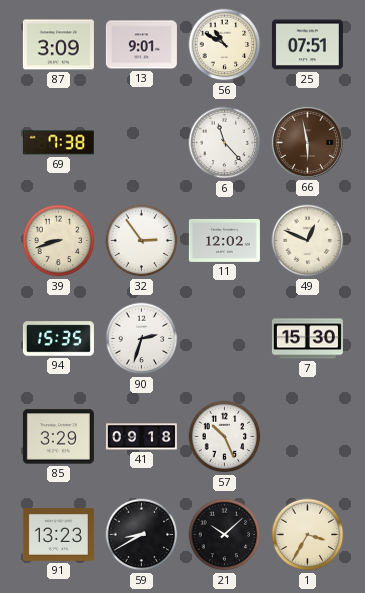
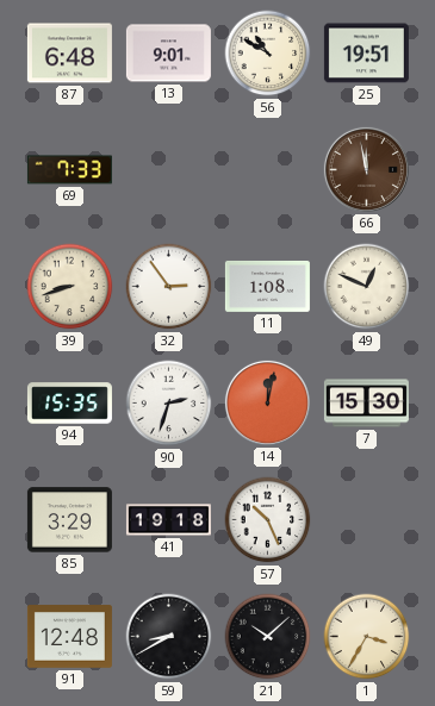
87: 3:09 -> 6:48
25: 07:51 -> 19:51
69: 7:38 -> 7:33
6: 11:23 -> none
66: 5:58 -> 11:58
11: 12:02 -> 1:08
14: none -> 12:02
41: 09:18 -> 19:18
91: 13:23 -> 12:48
